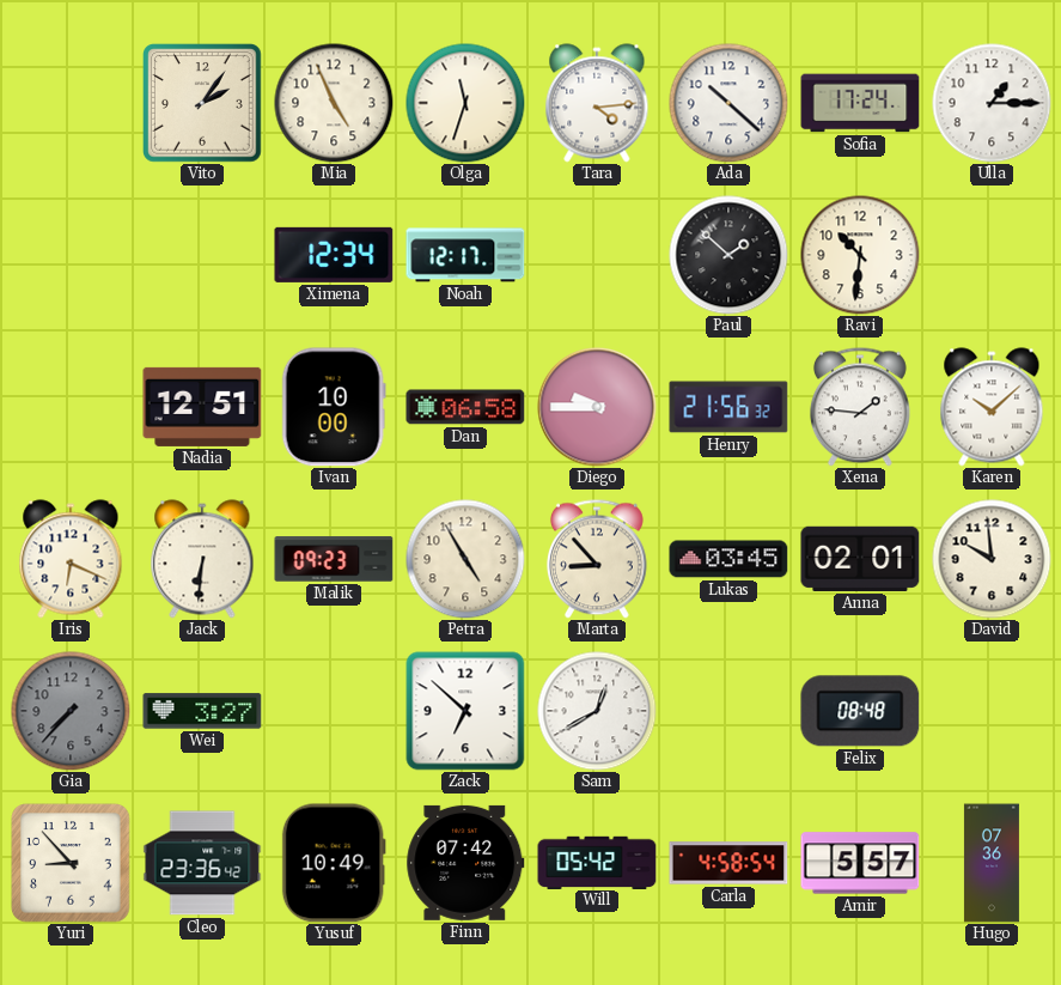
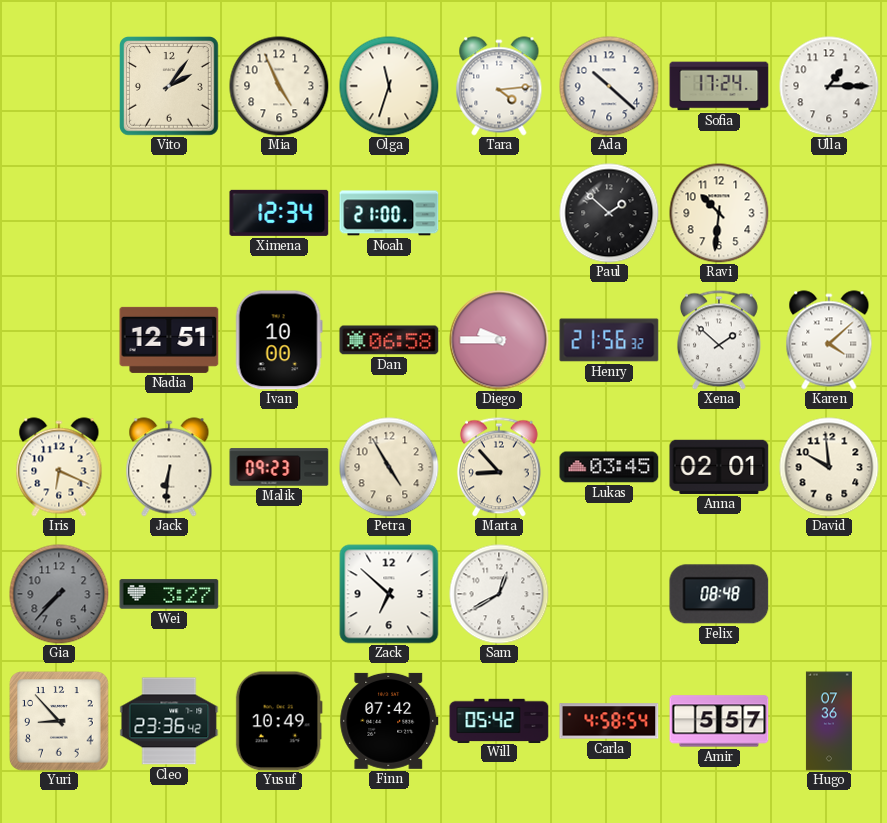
Noah: 12:17 -> 21:00
Xena: 1:46 -> 1:52
Karen: 10:08 -> 4:08
